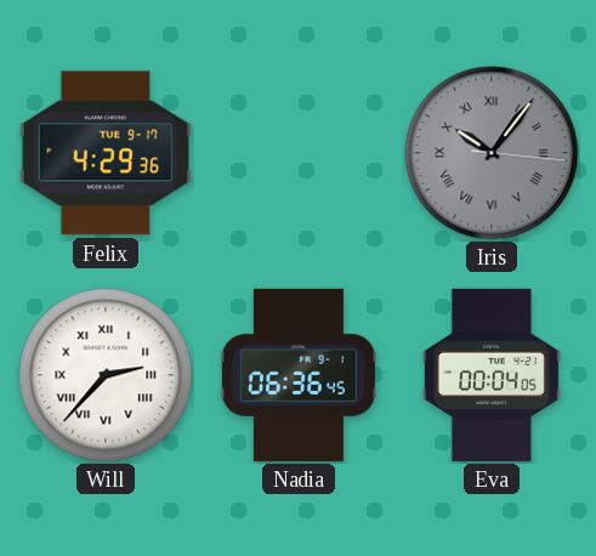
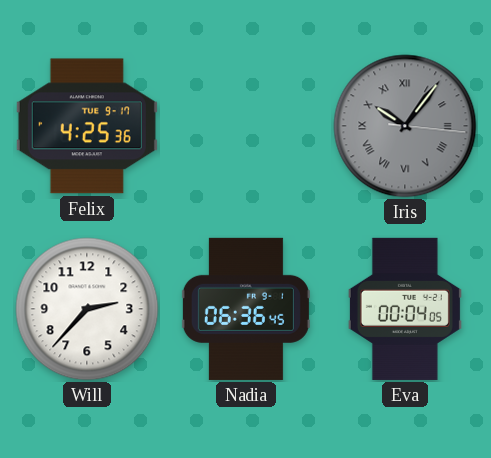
Felix: 4:29 -> 4:25
Will numerals: Roman -> Arabic
